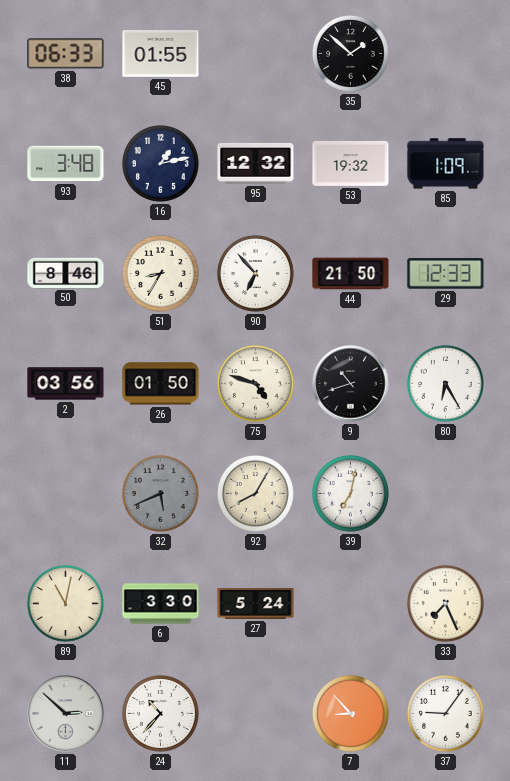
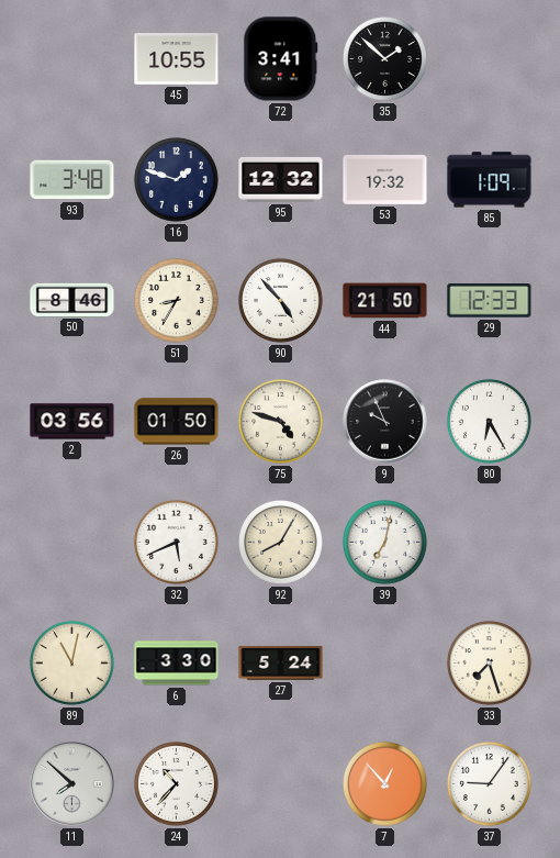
38: 06:33 -> none
45: 01:55 -> 10:55
72: none -> 3:41
16: 1:13 -> 1:48
90: 6:53 -> 4:53
9: 10:42 -> 9:56
32 dial: grey -> white
33: 7:26 -> 7:27
11: 2:52 -> 7:52
7: 8:53 -> 12:53
